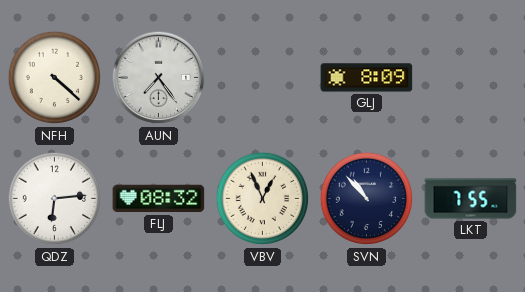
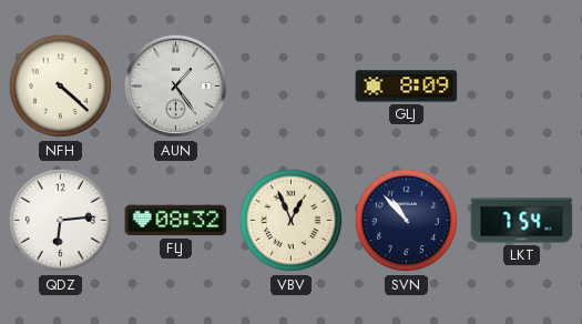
AUN: 7:24 -> 1:24
LKT: 7:55 -> 7:54
